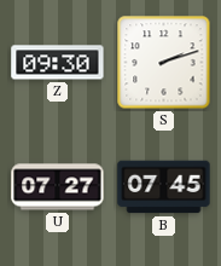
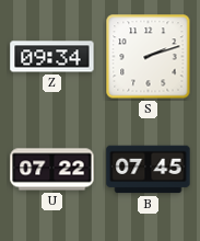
Z: 09:30 -> 09:34
U: 07:27 -> 07:22
